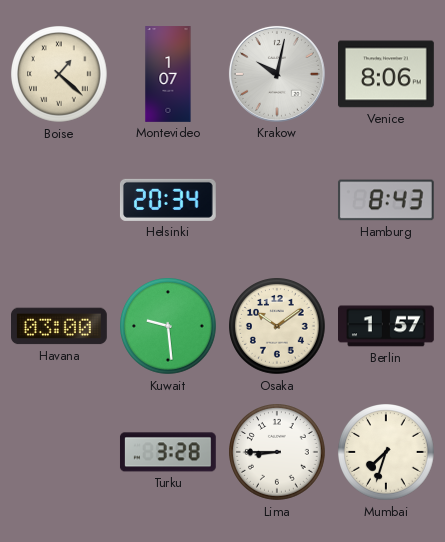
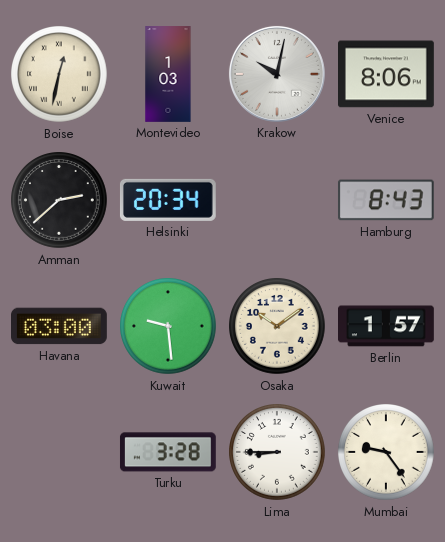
Boise: 1:22 -> 12:32
Montevideo: 1:07 -> 1:03
Amman: none -> 2:38
Mumbai: 7:33 -> 9:24
